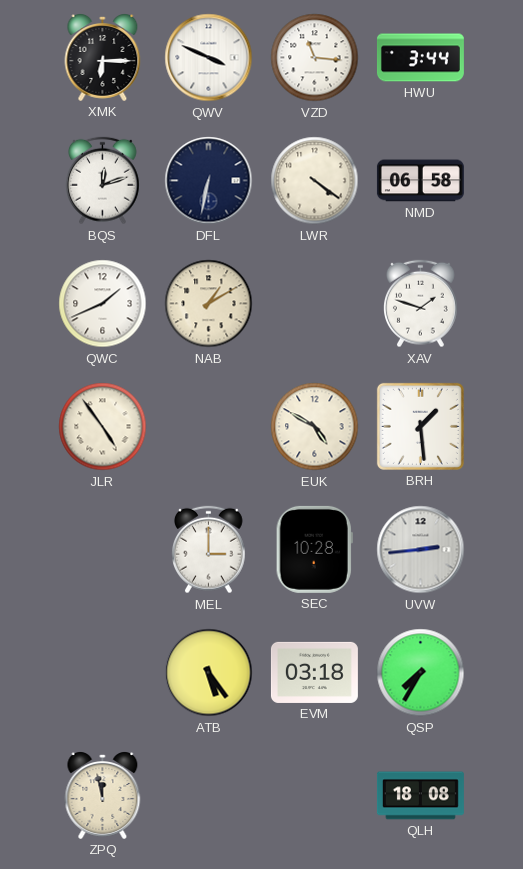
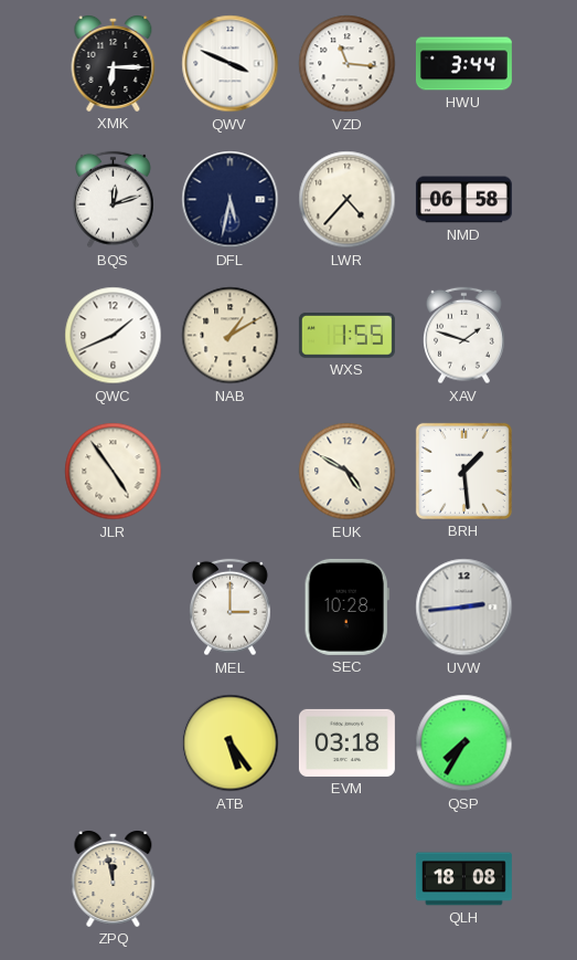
DFL: 6:32 -> 5:32
LWR: 4:21 -> 4:37
WXS: none -> 1:55
